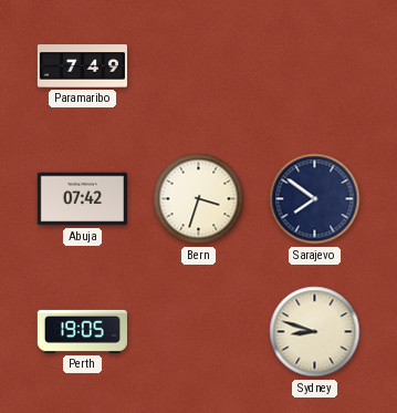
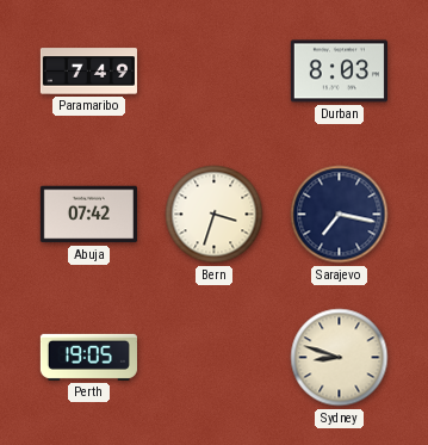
Durban: none -> 8:03
Sarajevo: 7:51 -> 7:17
